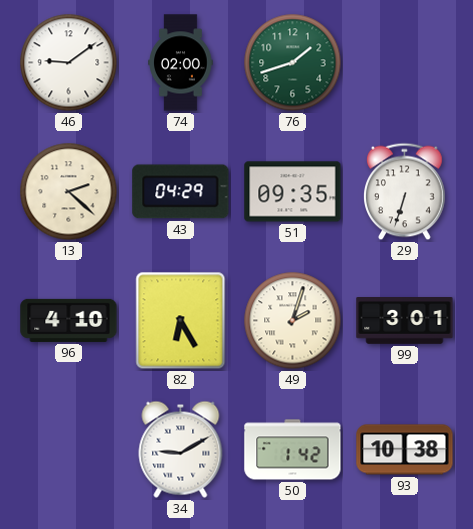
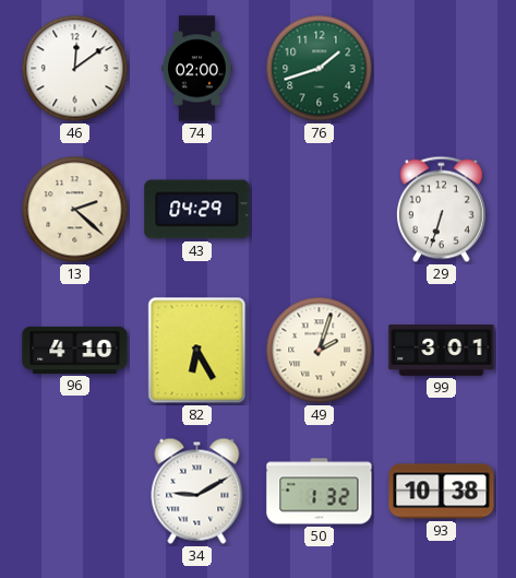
46: 9:09 -> 12:09
51: 09:35 -> none
50: 1:42 -> 1:32
